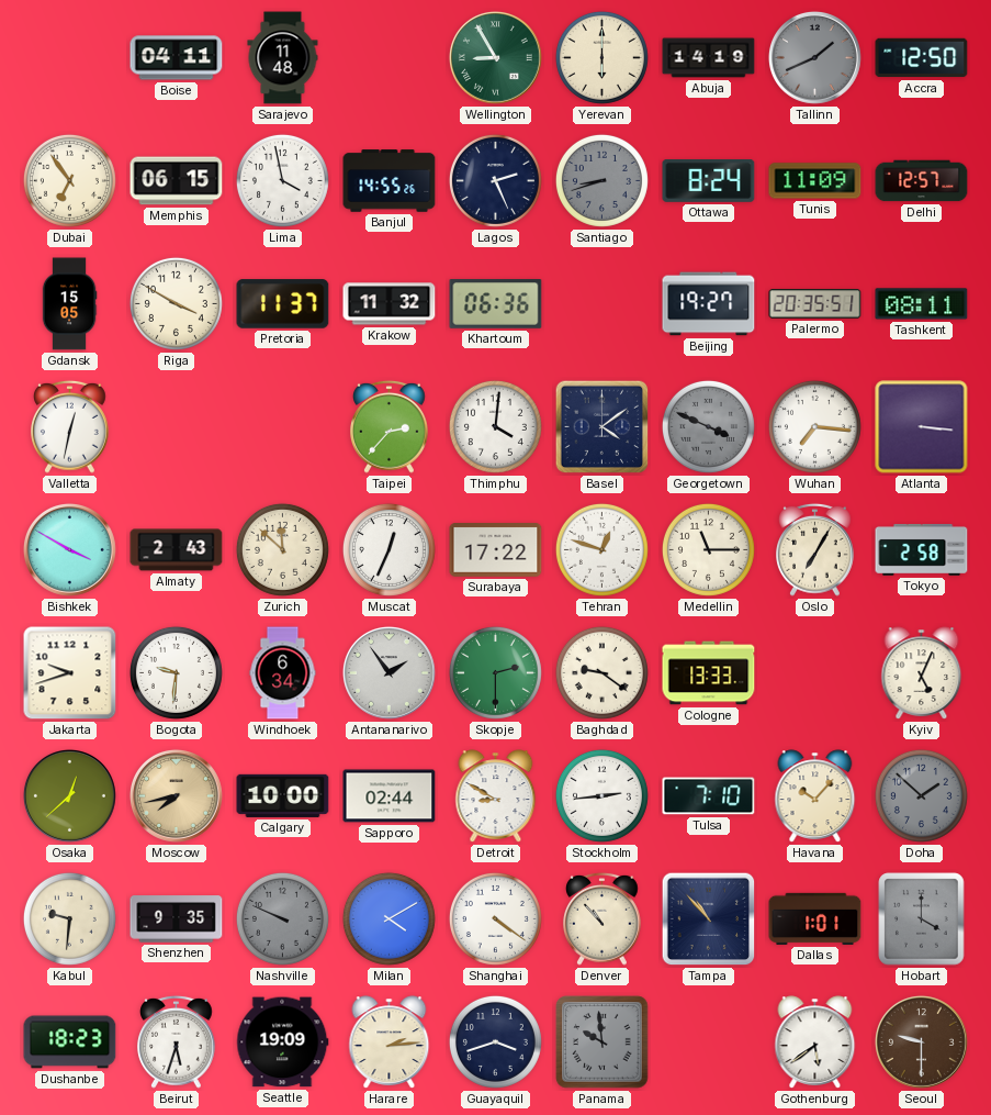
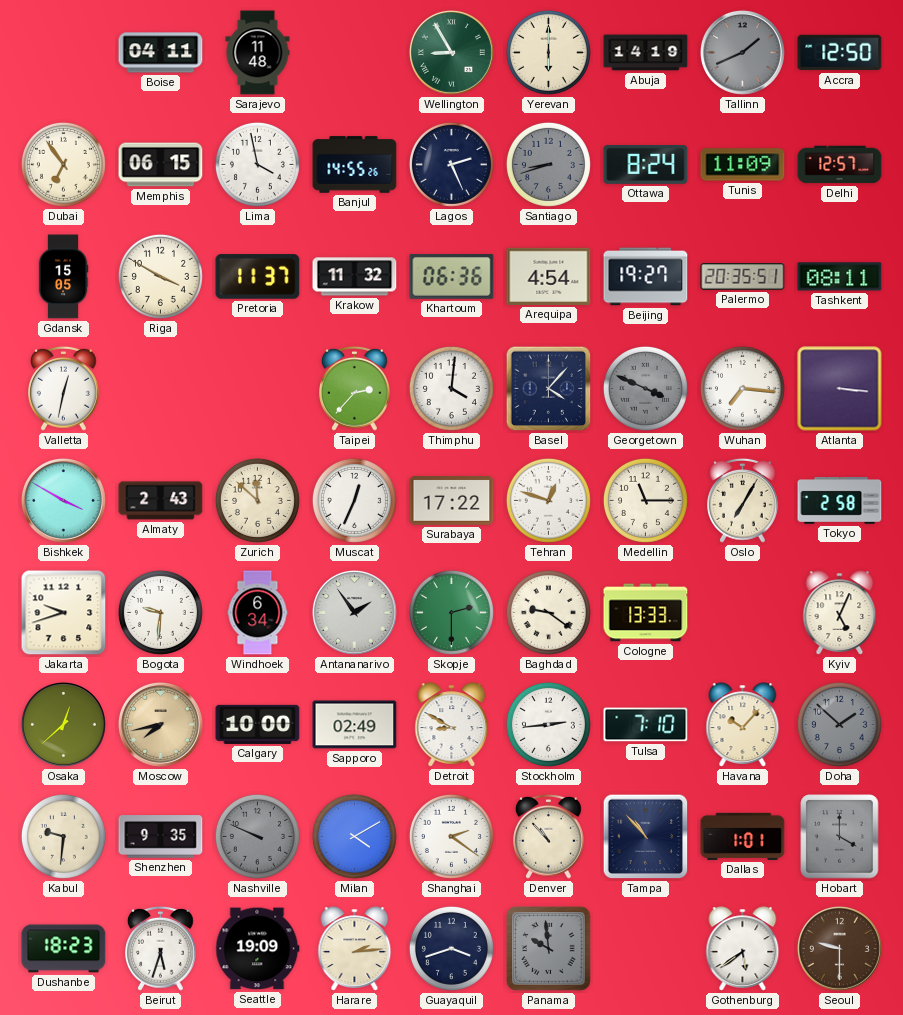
Arequipa: none -> 4:54
Basel: 4:09 -> 4:07
Sapporo: 02:44 -> 02:49
Shanghai: 4:21 -> 2:21
